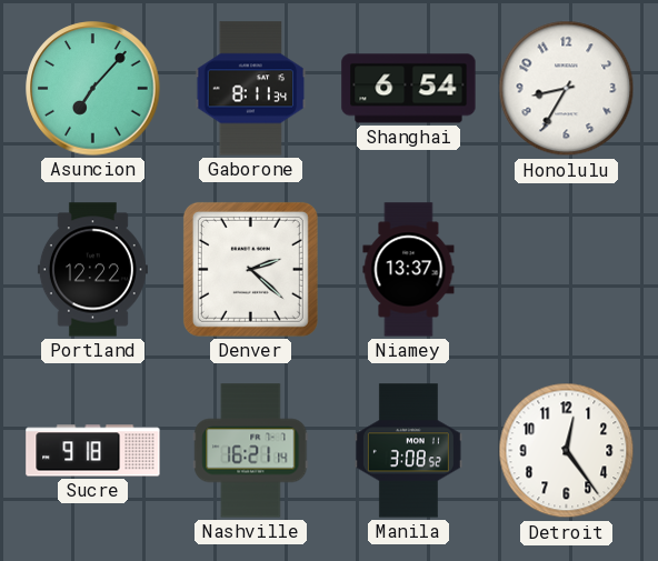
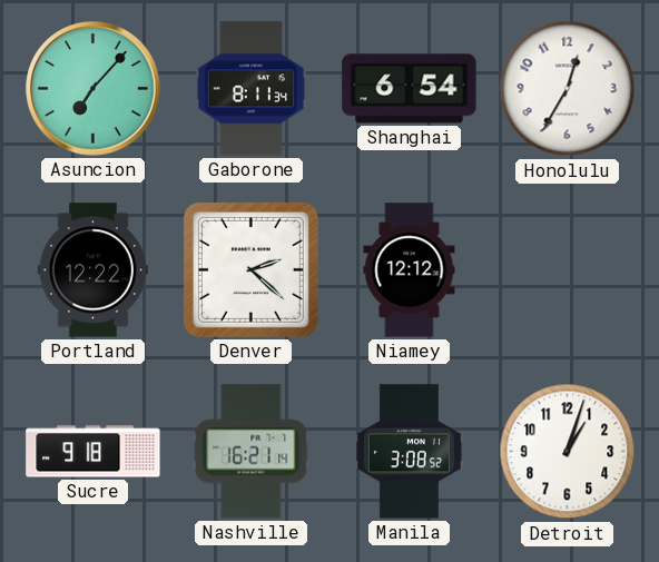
Honolulu: 8:35 -> 12:35
Niamey: 13:37 -> 12:12
Detroit: 12:24 -> 1:03
